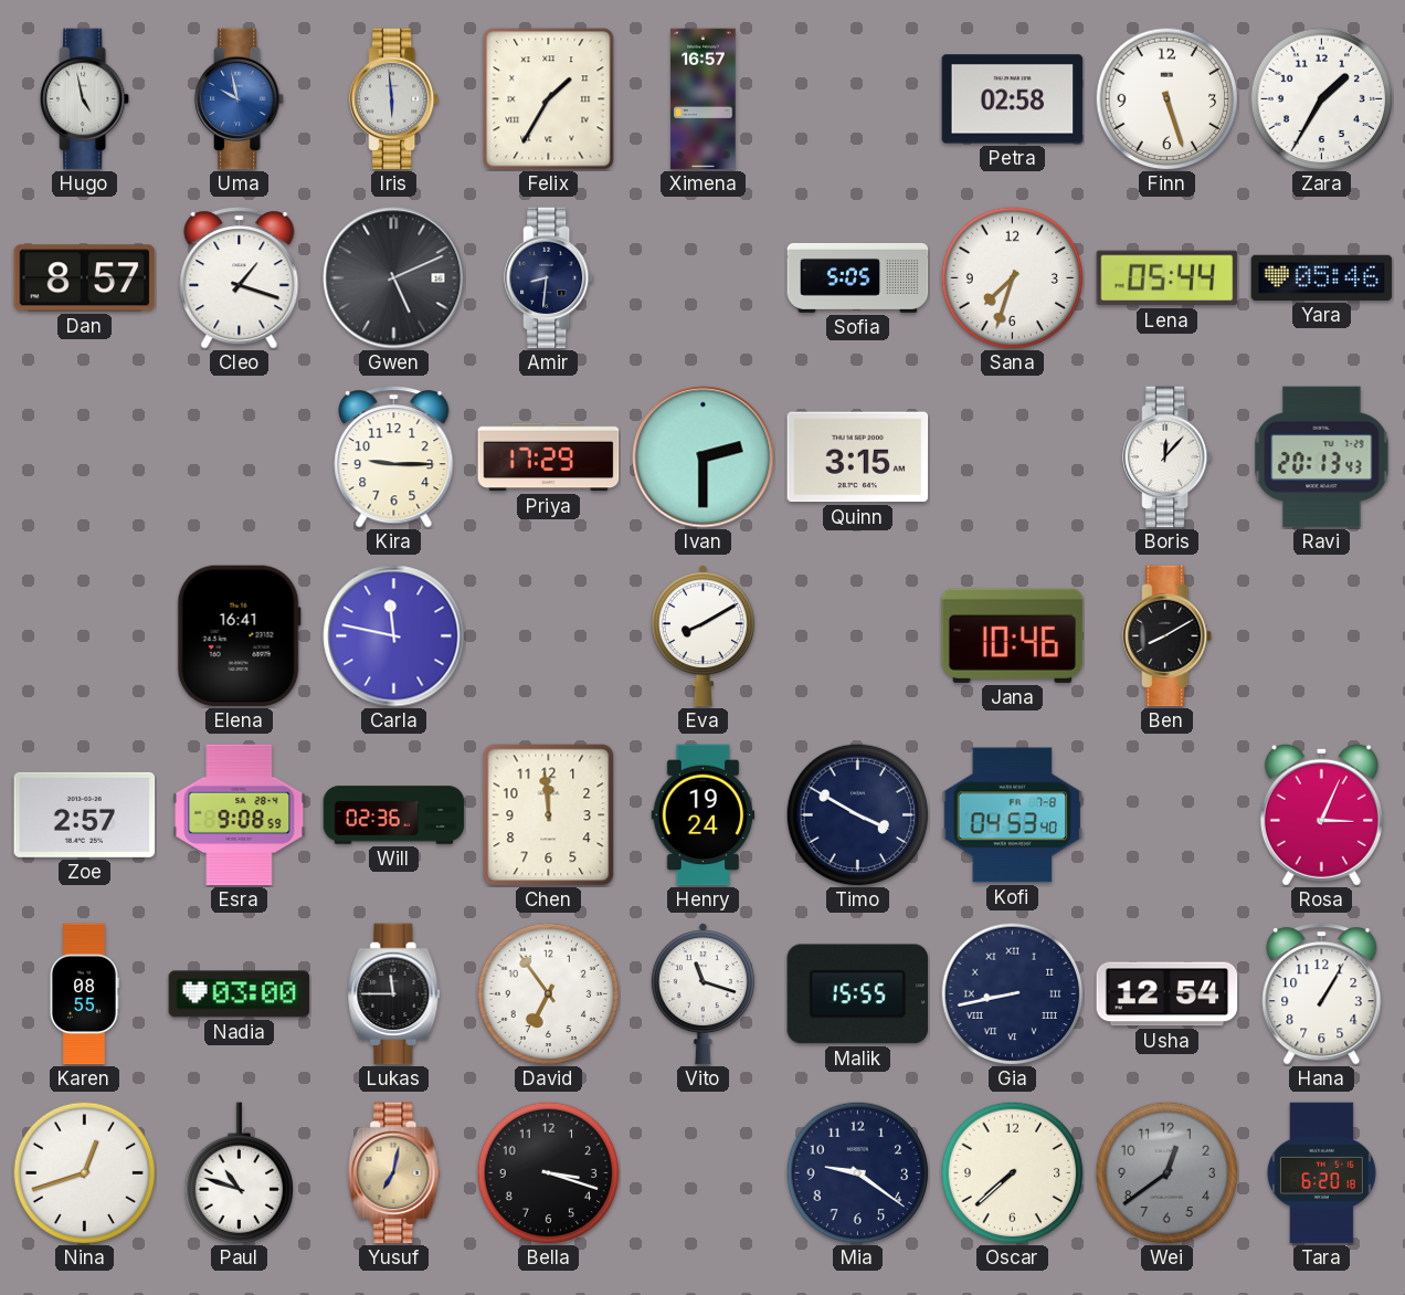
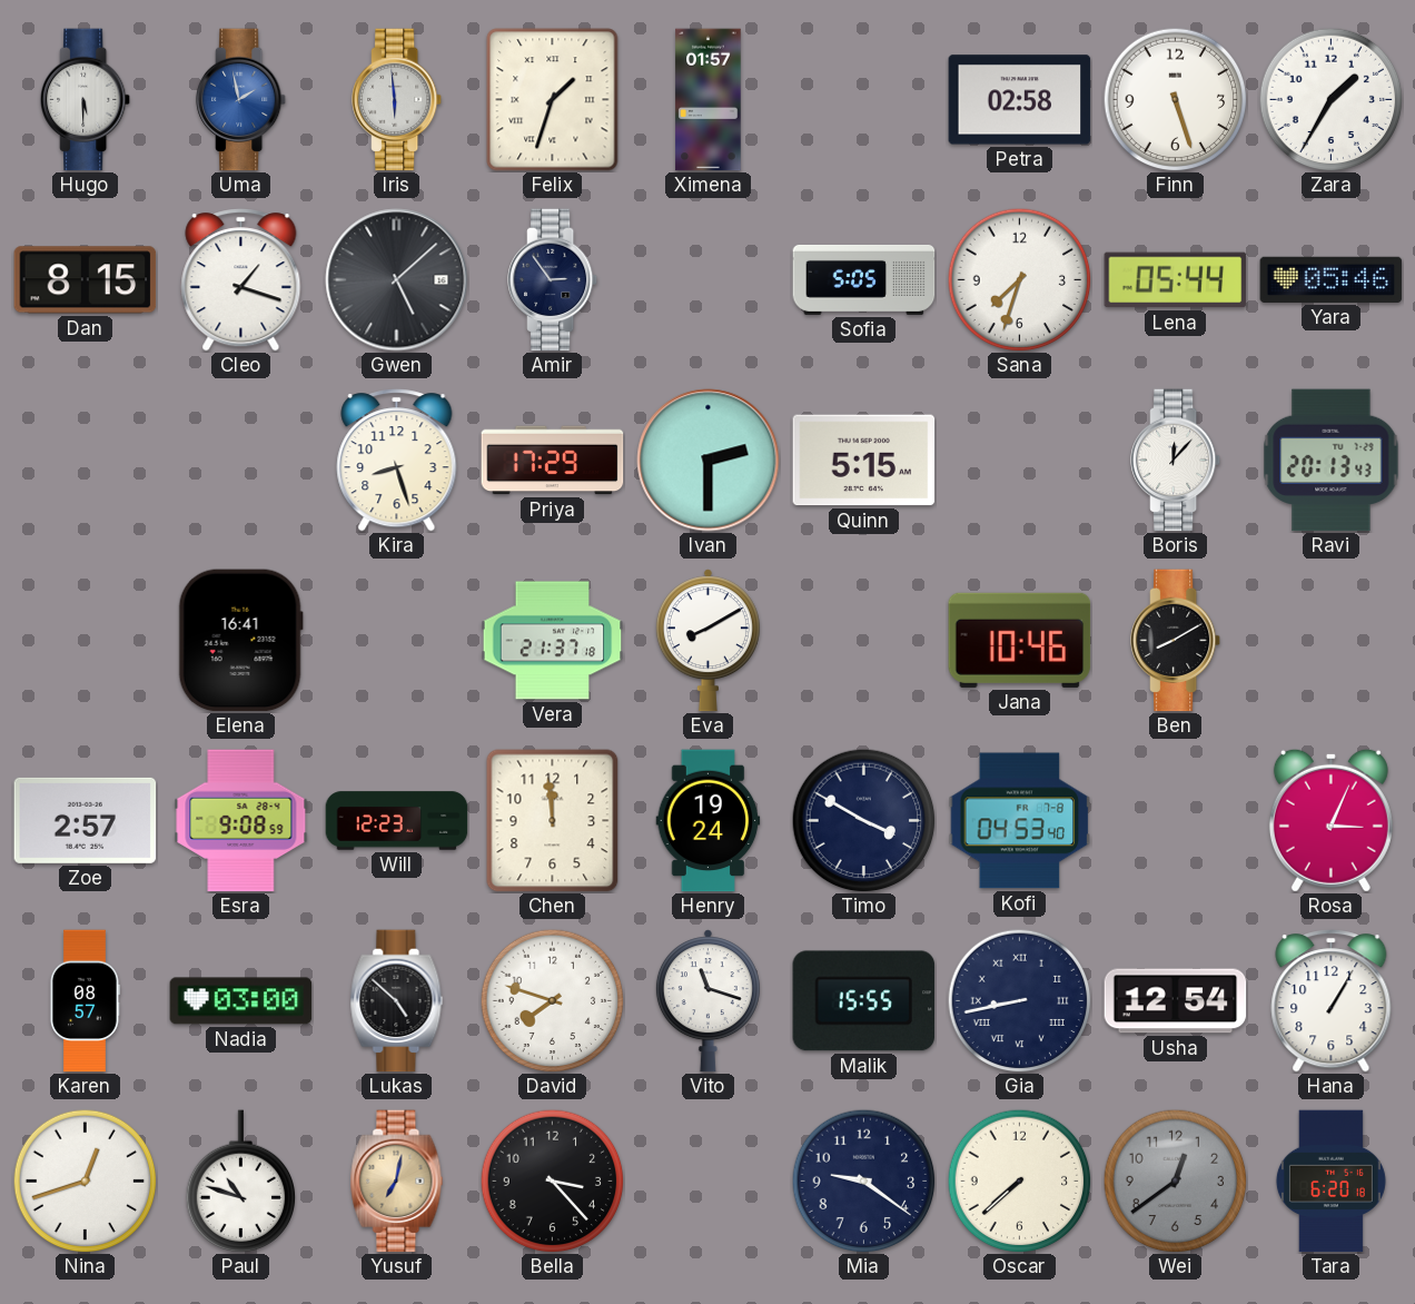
Hugo: 4:58 -> 5:30
Uma: 9:58 -> 1:58
Felix: 1:35 -> 1:33
Ximena: 16:57 -> 01:57
Dan: 8:57 -> 8:15
Gwen: 5:11 -> 5:08
Amir: 8:31 -> 2:54
Kira: 9:15 -> 8:27
Quinn: 3:15 -> 5:15
Carla: 11:47 -> none
Vera: none -> 21:37
Will: 02:36 -> 12:23
Karen: 08:55 -> 08:57
Lukas: 11:45 -> 4:52
David: 6:54 -> 7:48
Bella: 3:18 -> 3:23
